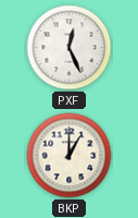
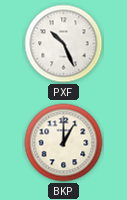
PXF: 12:26 -> 10:26
